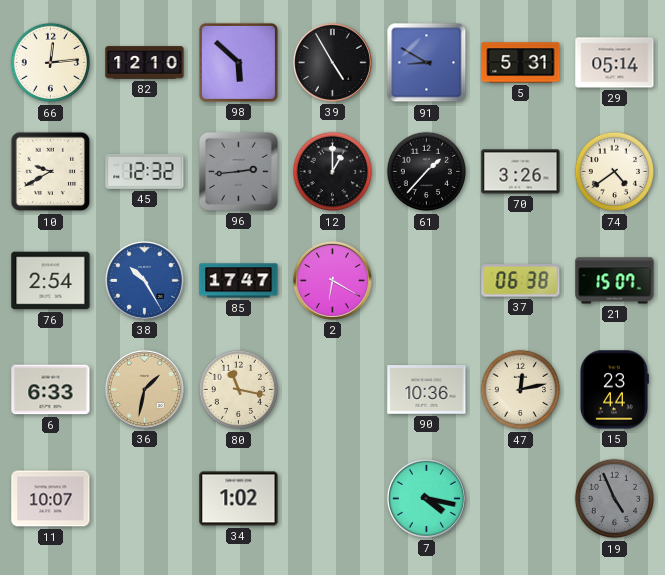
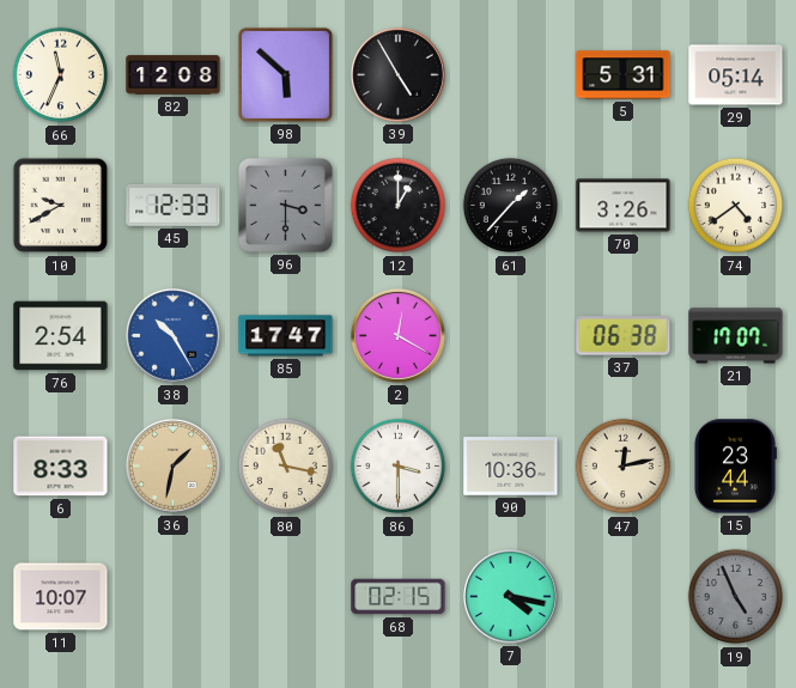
66: 12:14 -> 11:34
82: 12:10 -> 12:08
91: 8:50 -> none
45: 12:32 -> 12:33
96: 2:44 -> 3:30
2: 6:20 -> 12:20
21: 15:07 -> 17:07
6: 6:33 -> 8:33
86: none -> 3:30
34: 1:02 -> none
68: none -> 02:15
